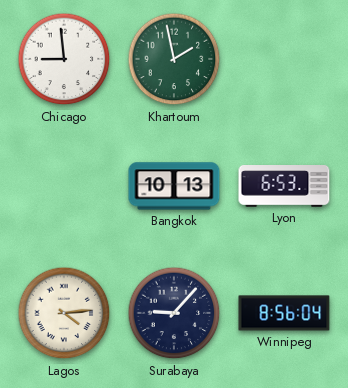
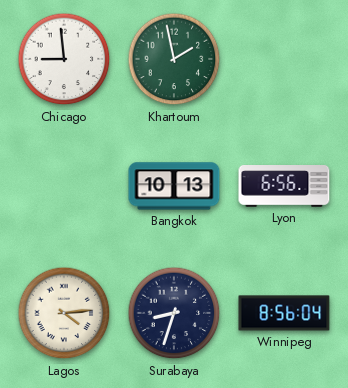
Lyon: 6:53 -> 6:56
Surabaya: 9:07 -> 8:33
